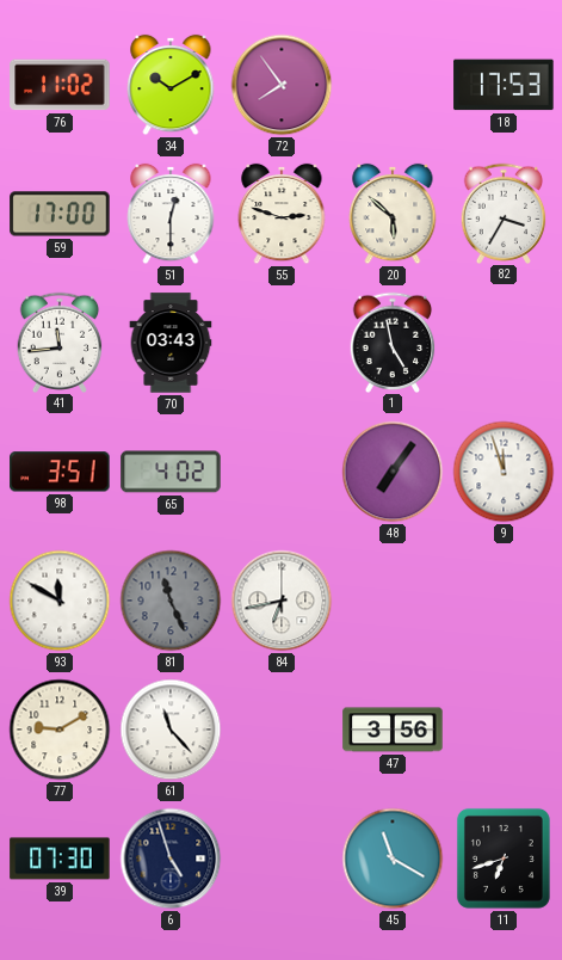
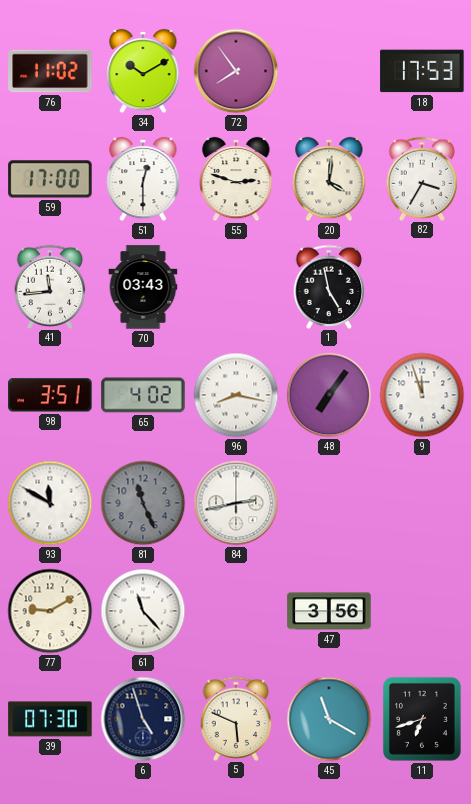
20: 5:52 -> 4:01
96: none -> 8:17
84: 6:43 -> 2:43
5: none -> 5:49
